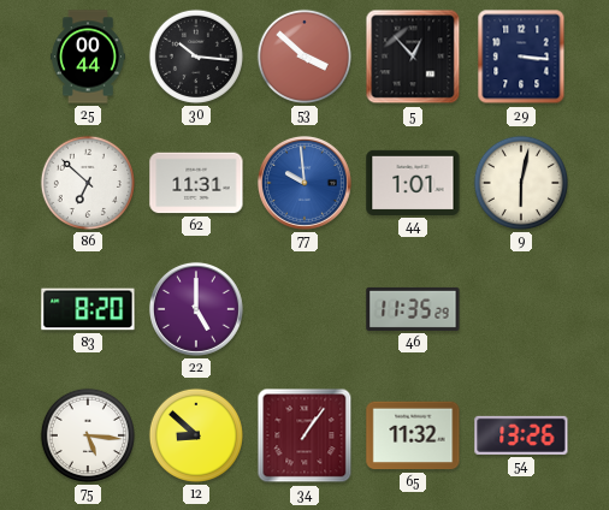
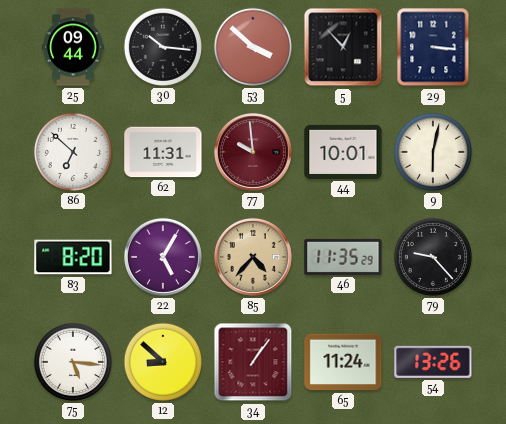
25: 00:44 -> 09:44
77 dial: blue -> burgundy
44: 1:01 -> 10:01
22: 5:00 -> 5:05
85: none -> 4:37
79: none -> 9:23
65: 11:32 -> 11:24
